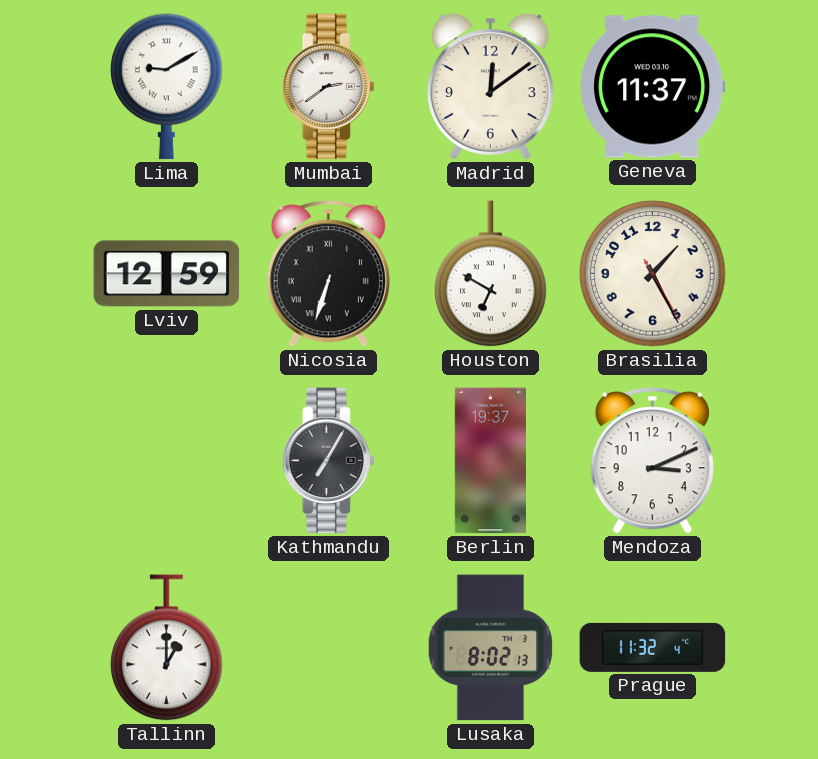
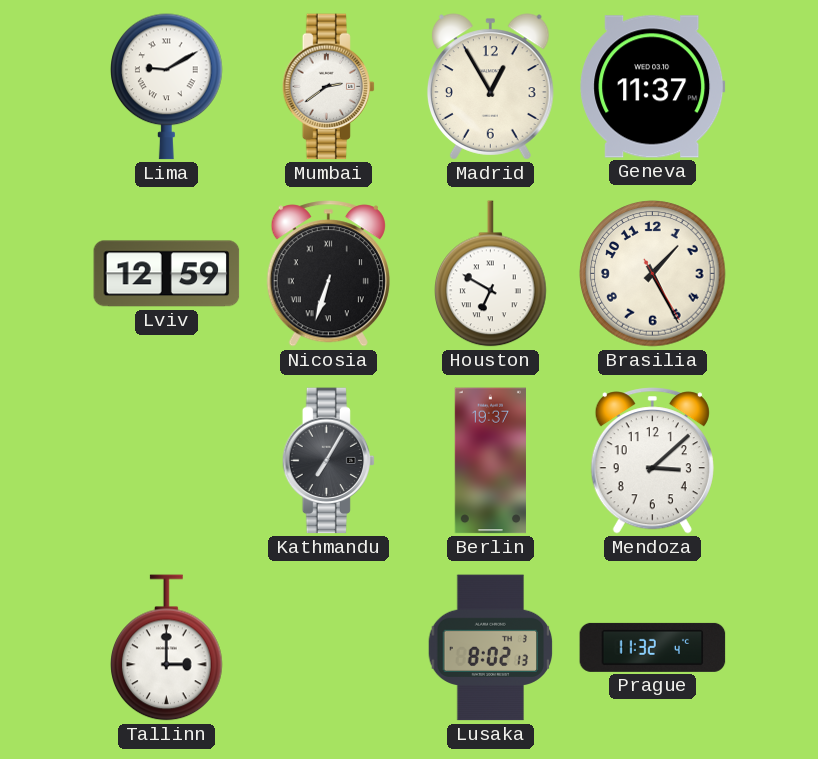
Madrid: 12:09 -> 12:55
Mendoza: 3:11 -> 3:08
Tallinn: 1:00 -> 3:00
